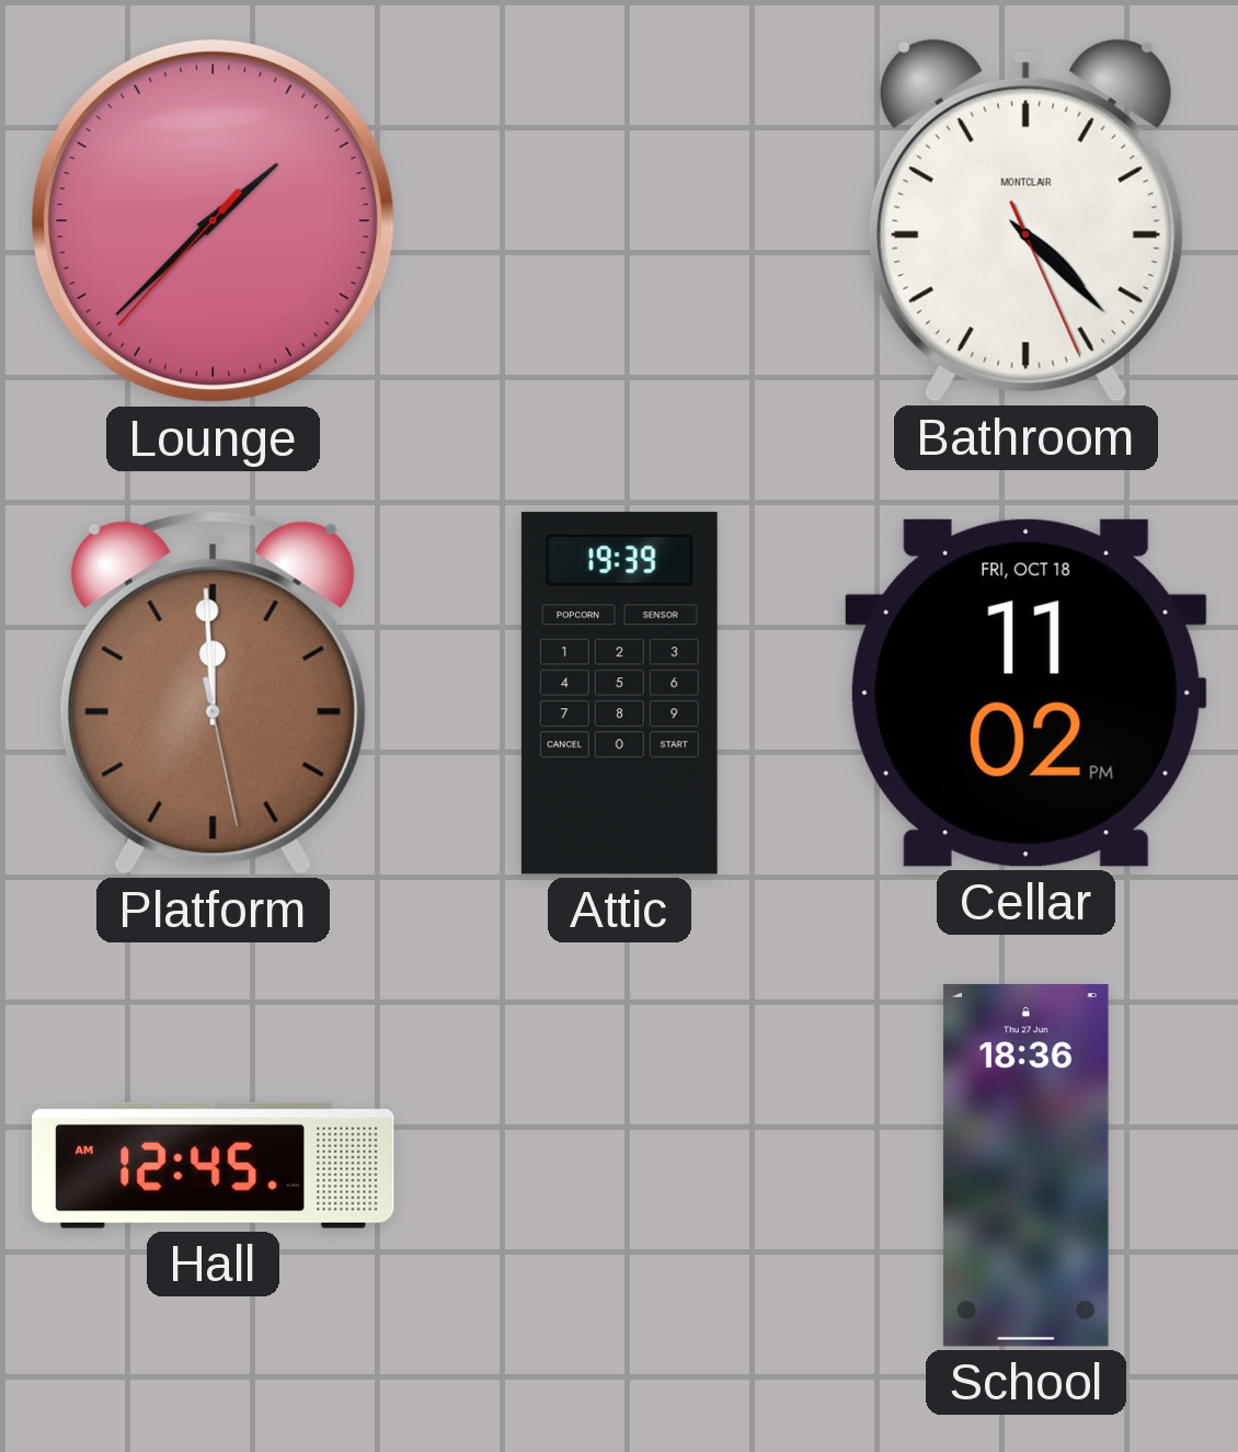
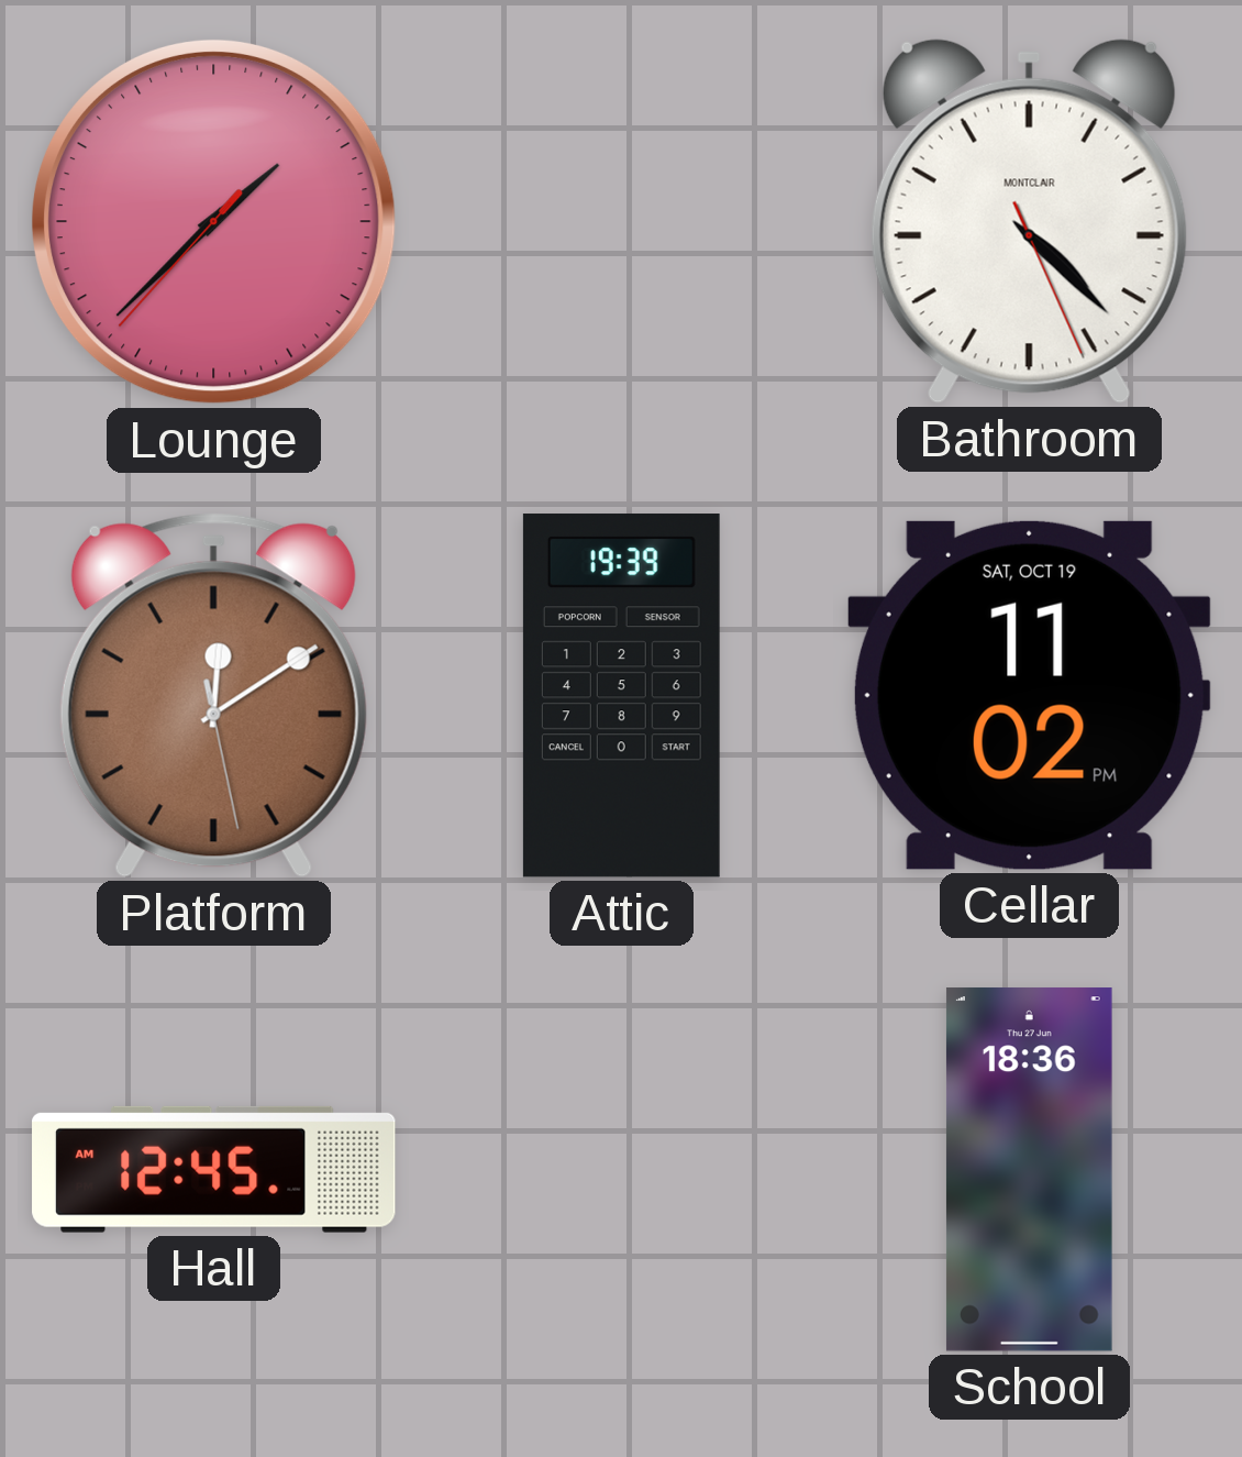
Platform: 11:59 -> 12:09
Cellar date: FRI, OCT 18 -> SAT, OCT 19
